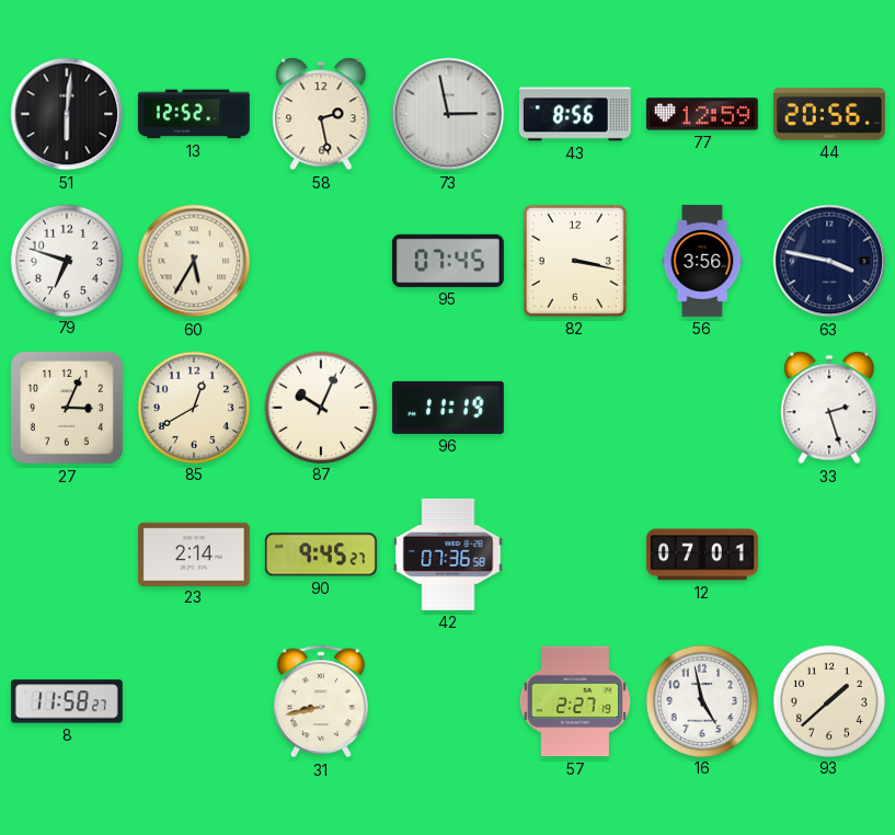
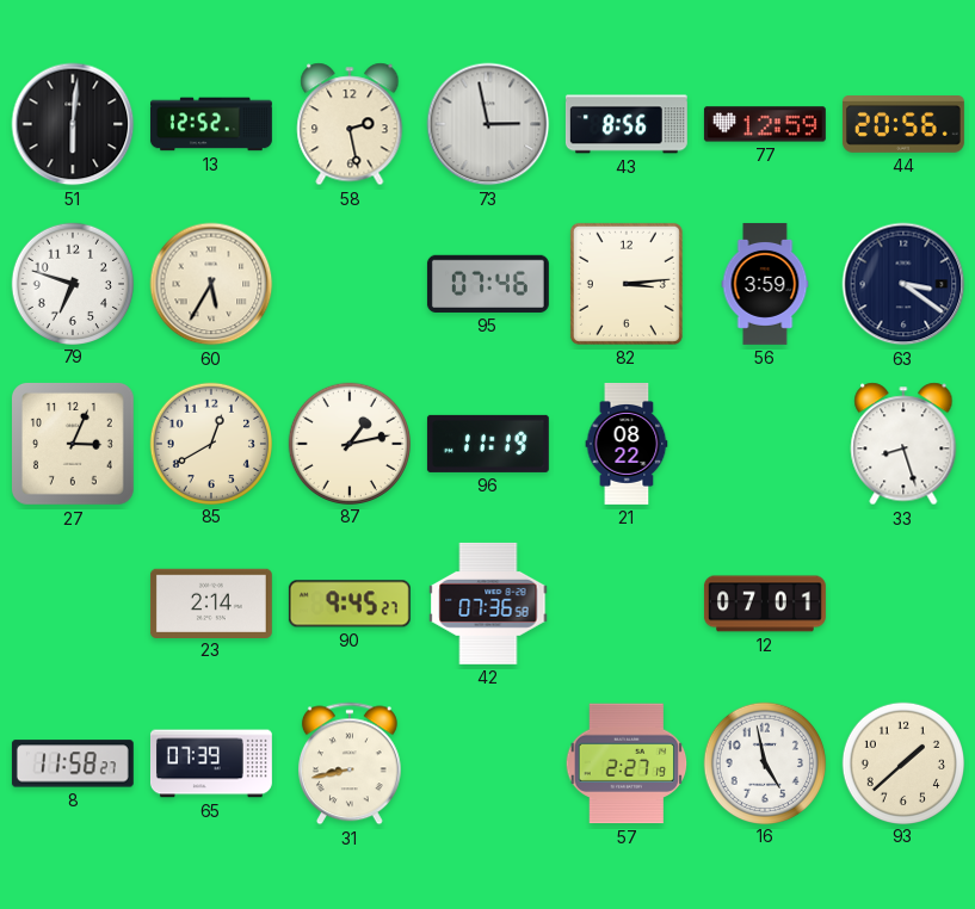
95: 07:45 -> 07:46
82: 3:17 -> 3:14
56: 3:56 -> 3:59
63: 3:47 -> 3:21
87: 10:04 -> 1:13
21: none -> 08:22
33: 2:27 -> 8:27
65: none -> 07:39
